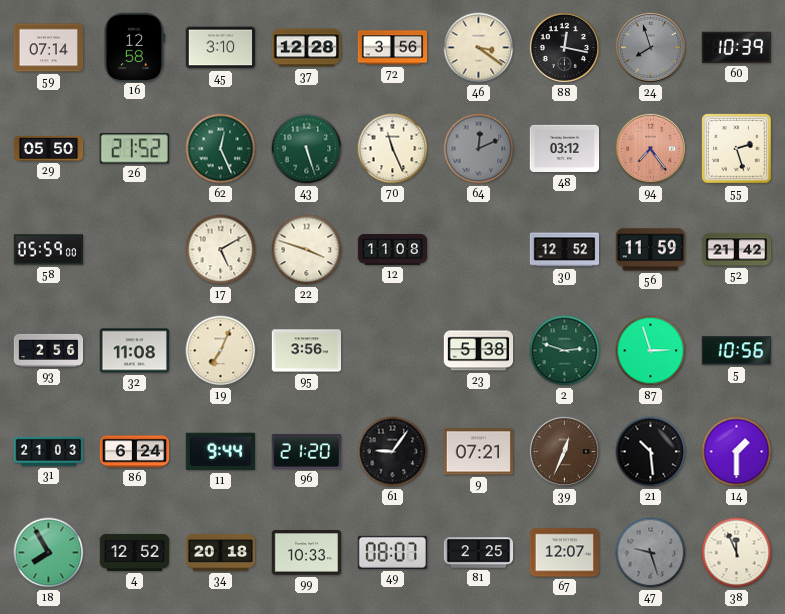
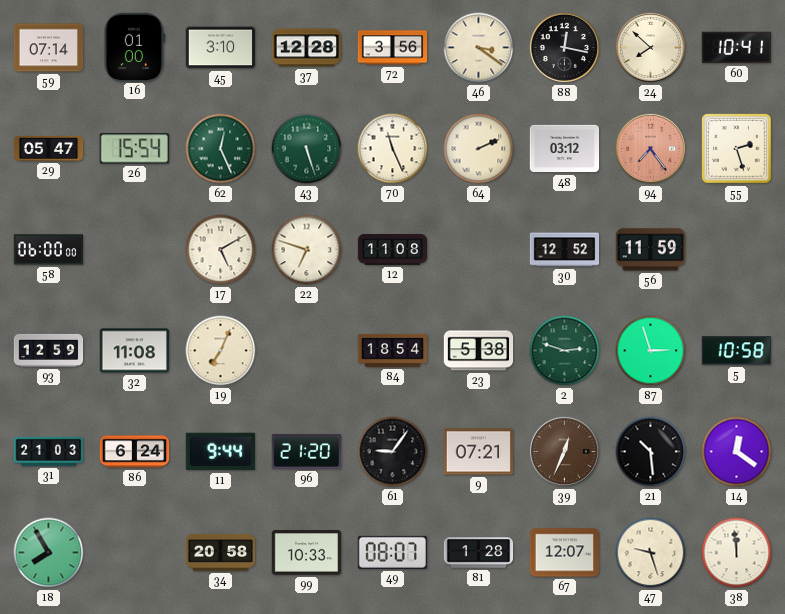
16: 12:58 -> 01:00
24: 7:57 -> 7:52
24 dial: grey -> cream
60: 10:39 -> 10:41
29: 05:50 -> 05:47
26: 21:52 -> 15:54
64: 12:11 -> 2:11
64 dial: grey -> cream
58: 05:59 -> 06:00
22: 3:48 -> 6:48
52: 21:42 -> none
93: 2:56 -> 12:59
95: 3:56 -> none
84: none -> 18:54
5: 10:56 -> 10:58
14: 1:30 -> 12:21
4: 12:52 -> none
34: 20:18 -> 20:58
81: 2:25 -> 1:28
47 dial: grey -> cream
38: 11:56 -> 11:59
